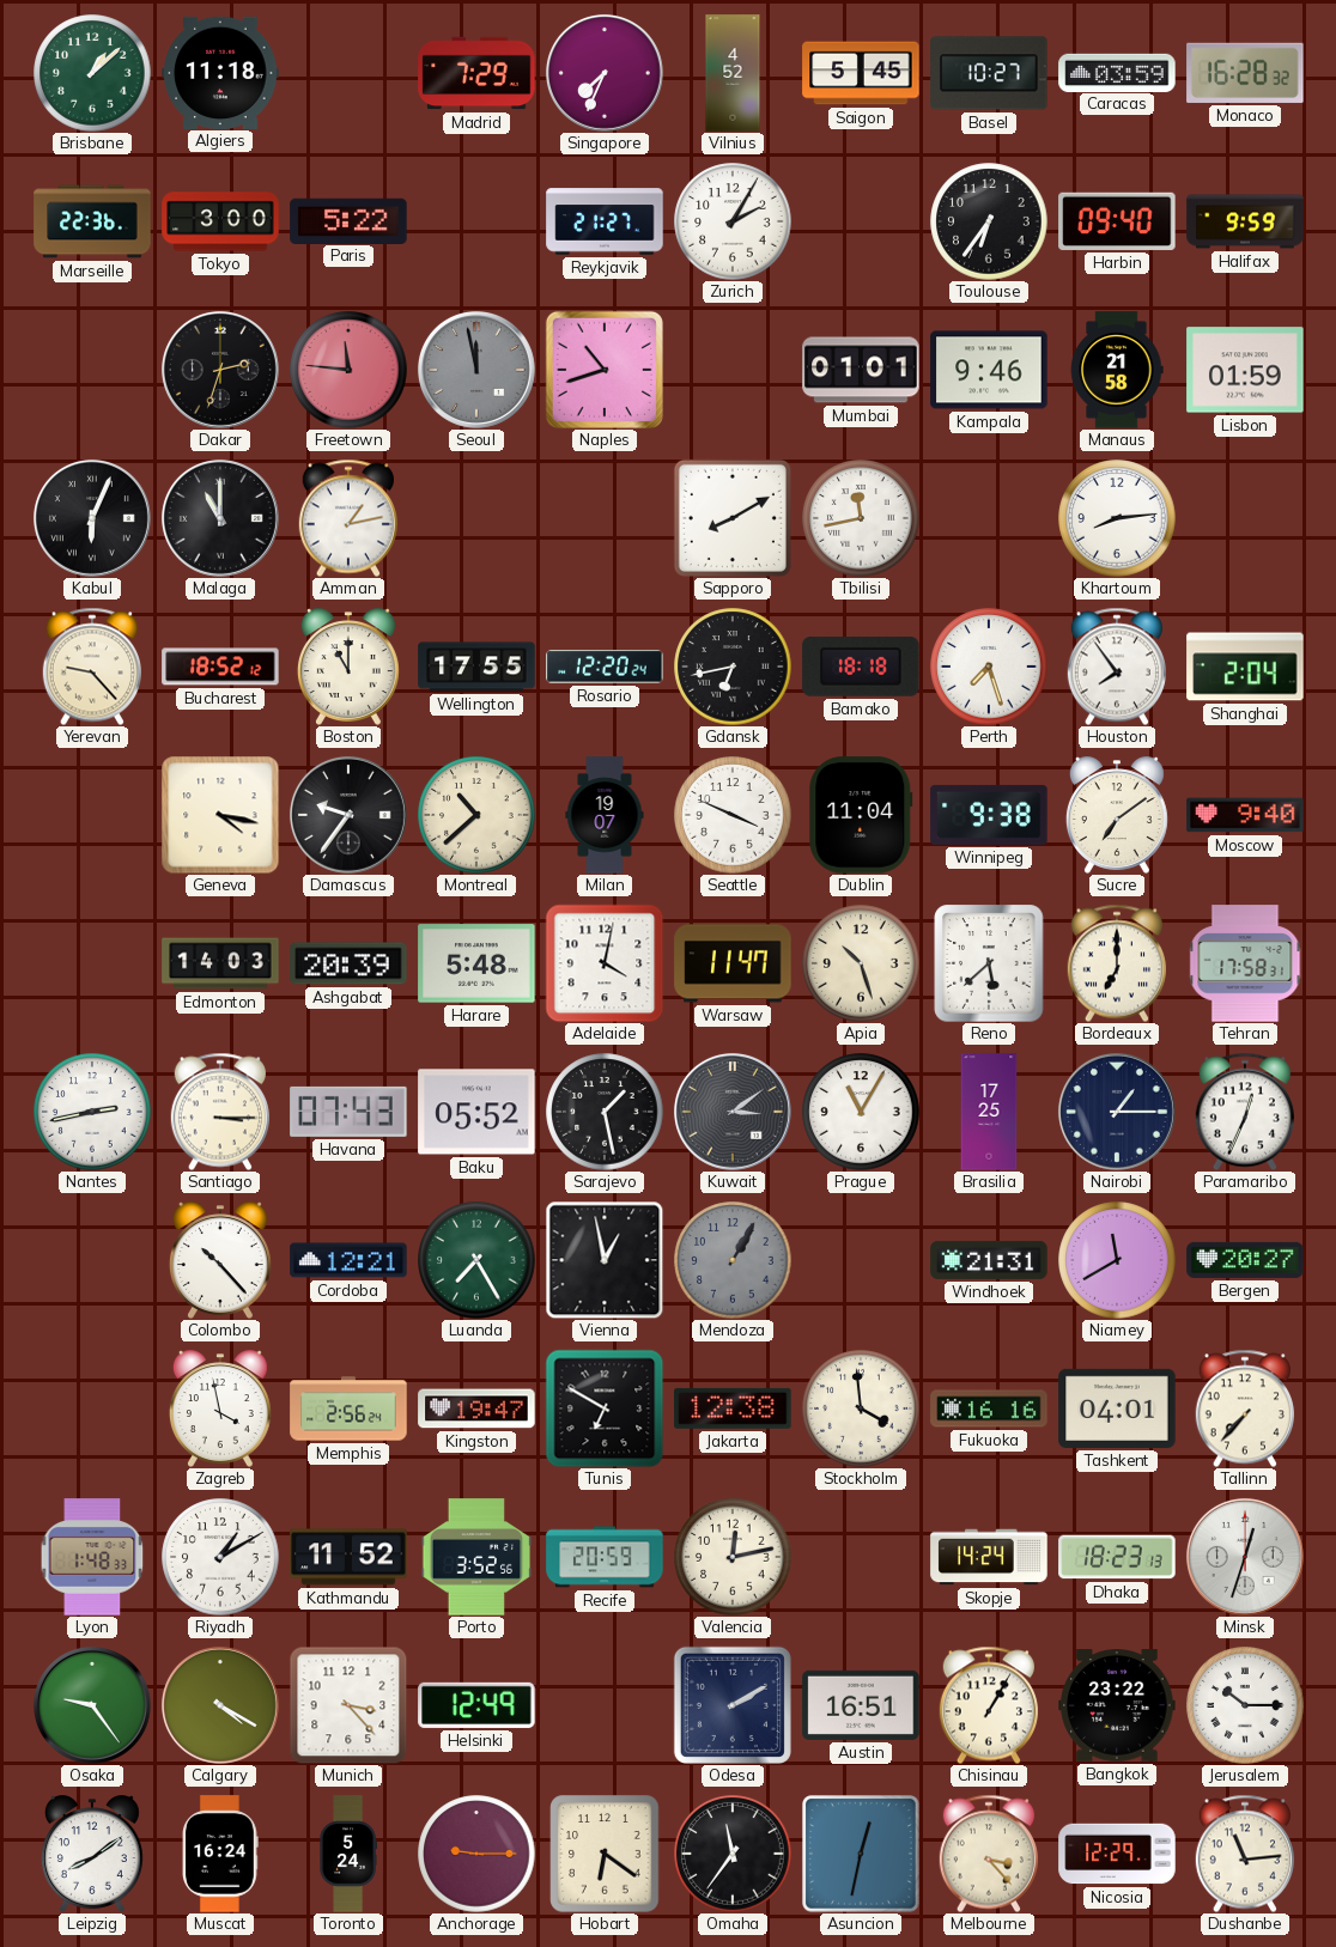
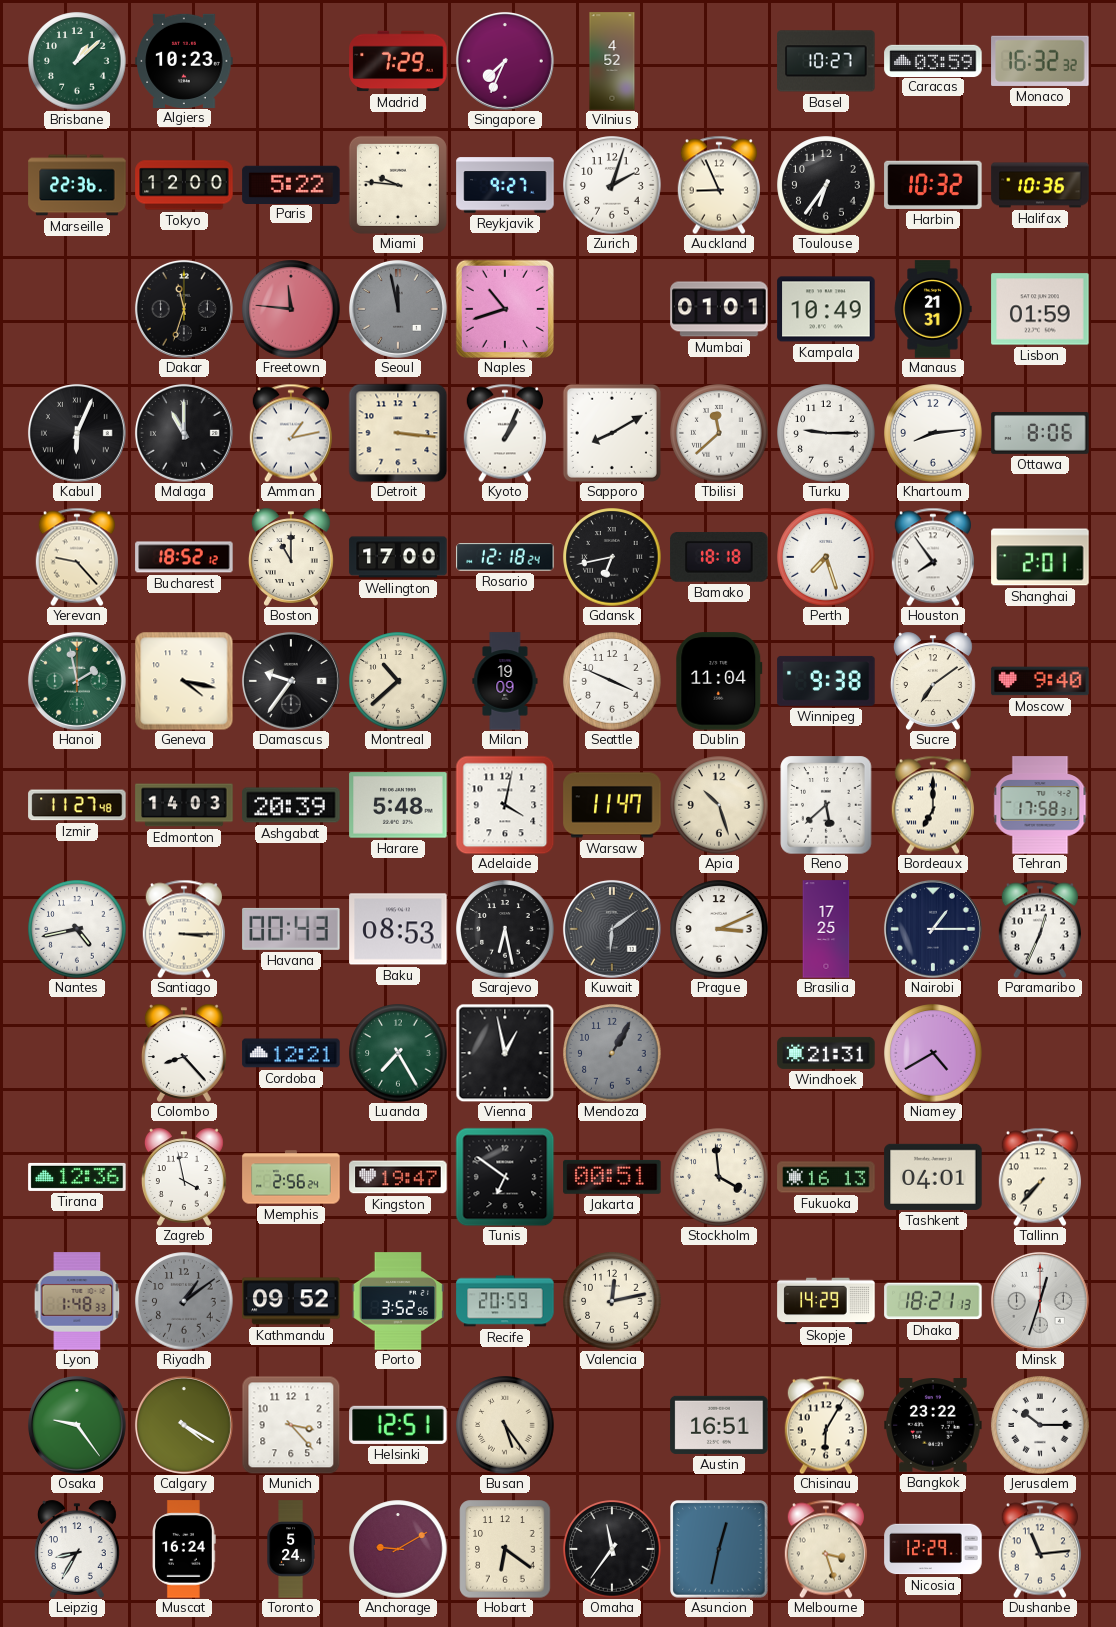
Algiers: 11:18 -> 10:23
Saigon: 5:45 -> none
Monaco: 16:28 -> 16:32
Tokyo: 3:00 -> 12:00
Miami: none -> 9:46
Reykjavik: 21:27 -> 9:27
Zurich: 2:05 -> 2:03
Auckland: none -> 8:56
Harbin: 09:40 -> 10:32
Halifax: 9:59 -> 10:36
Dakar: 2:33 -> 11:33
Kampala: 9:46 -> 10:49
Manaus: 21:58 -> 21:31
Detroit: none -> 3:16
Kyoto: none -> 1:04
Tbilisi: 11:43 -> 11:38
Turku: none -> 9:15
Ottawa: none -> 8:06
Wellington: 17:55 -> 17:00
Rosario: 12:20 -> 12:18
Shanghai: 2:04 -> 2:01
Hanoi: none -> 1:58
Milan: 19:07 -> 19:09
Izmir: none -> 11:27
Nantes: 2:43 -> 4:43
Havana: 07:43 -> 00:43
Baku: 05:52 -> 08:53
Sarajevo: 1:28 -> 6:28
Kuwait: 3:09 -> 6:09
Prague: 11:05 -> 3:11
Colombo: 10:23 -> 8:23
Niamey: 11:40 -> 4:40
Bergen: 20:27 -> none
Tirana: none -> 12:36
Tunis: 6:50 -> 6:51
Jakarta: 12:38 -> 00:51
Fukuoka: 16:16 -> 16:13
Riyadh: 1:10 -> 1:09
Riyadh dial: white -> grey
Kathmandu: 11:52 -> 09:52
Skopje: 14:24 -> 14:29
Dhaka: 18:23 -> 18:21
Helsinki: 12:49 -> 12:51
Busan: none -> 5:24
Odesa: 2:10 -> none
Chisinau: 1:05 -> 6:05
Leipzig: 8:09 -> 8:35
Anchorage: 9:15 -> 9:10
Melbourne: 3:23 -> 3:27
